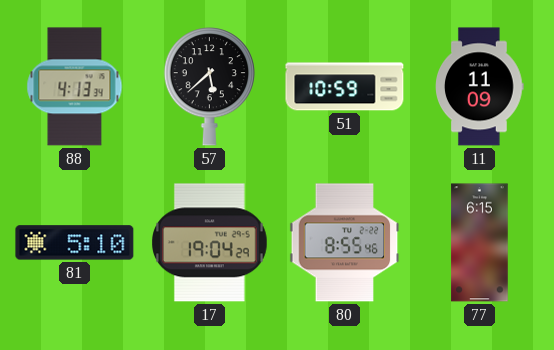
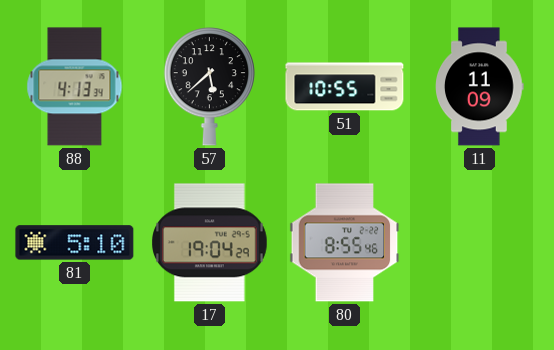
51: 10:59 -> 10:55
77: 6:15 -> none
